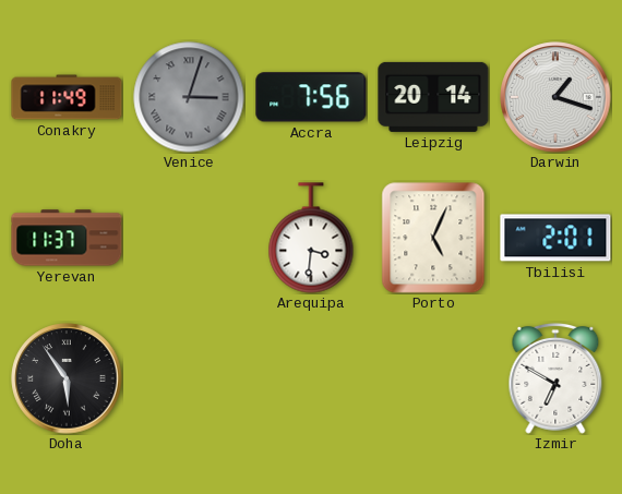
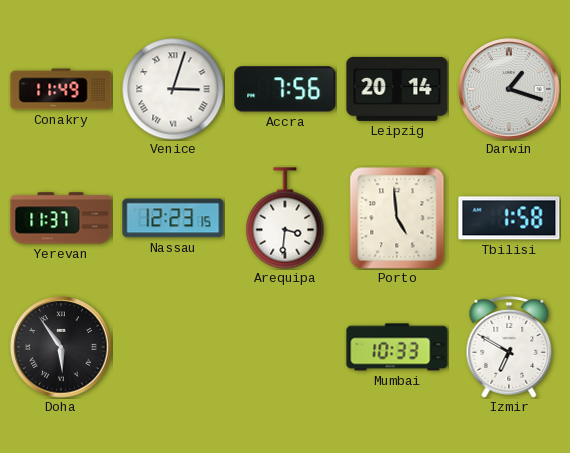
Venice dial: grey -> white
Nassau: none -> 12:23
Porto: 5:04 -> 4:59
Tbilisi: 2:01 -> 1:58
Mumbai: none -> 10:33
